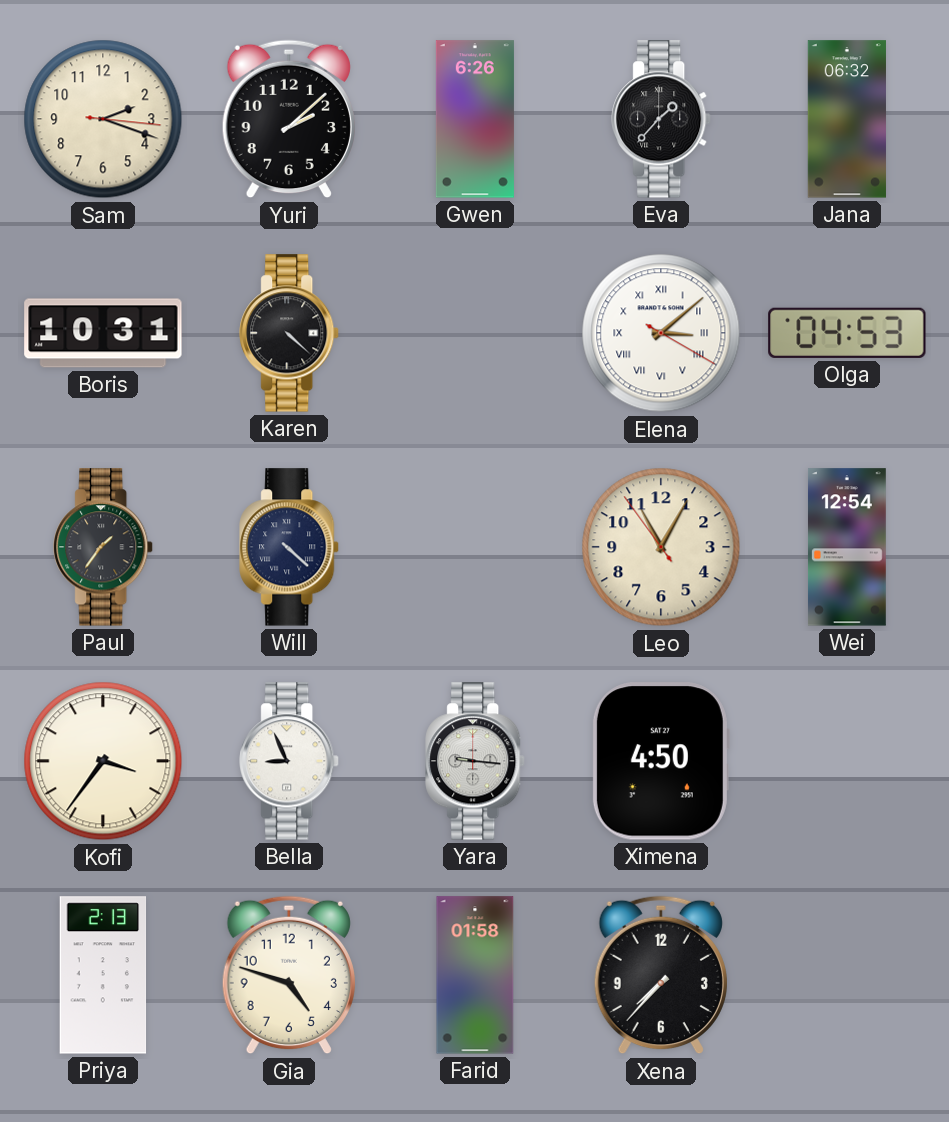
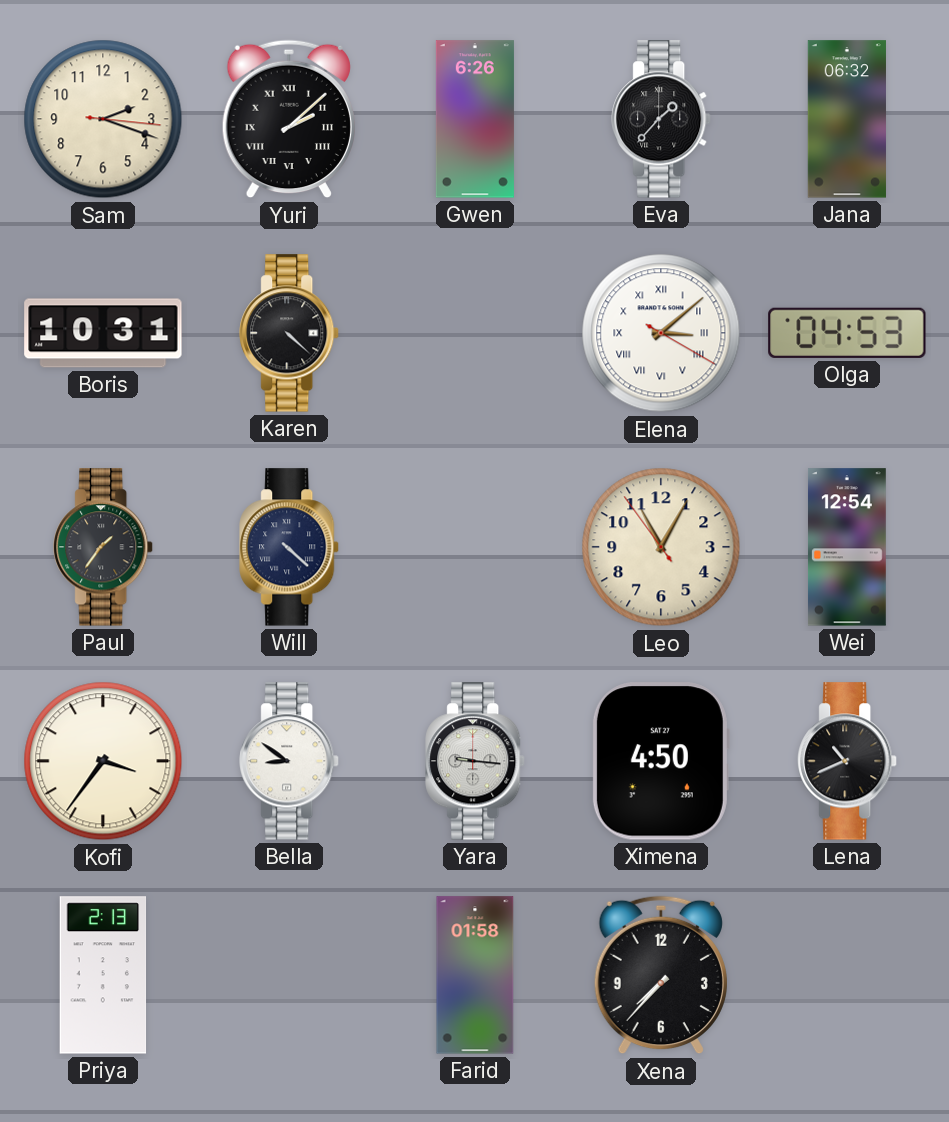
Yuri numerals: Arabic -> Roman
Bella: 8:56 -> 8:51
Lena: none -> 10:41
Gia: 4:48 -> none
